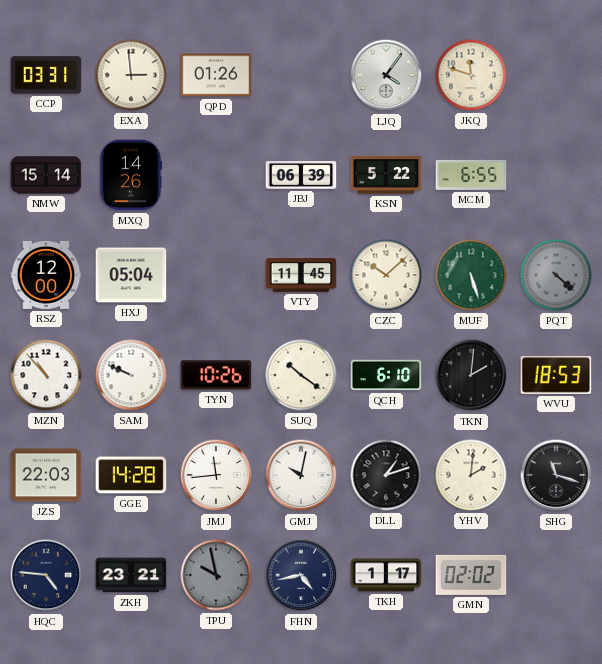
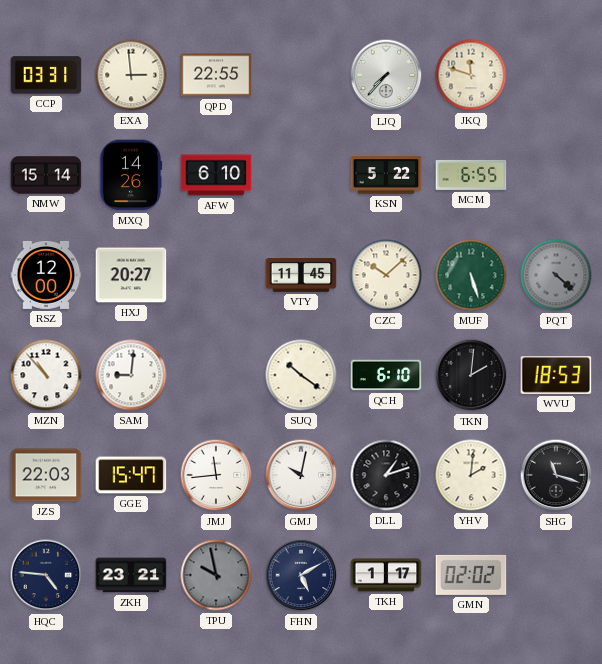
QPD: 01:26 -> 22:55
LJQ: 4:06 -> 7:37
AFW: none -> 6:10
JBJ: 06:39 -> none
HXJ: 05:04 -> 20:27
SAM: 9:49 -> 9:01
TYN: 10:26 -> none
GGE: 14:28 -> 15:47
FHN: 4:43 -> 5:10
